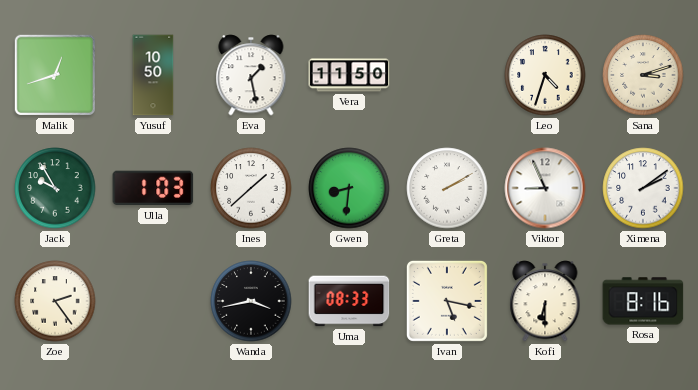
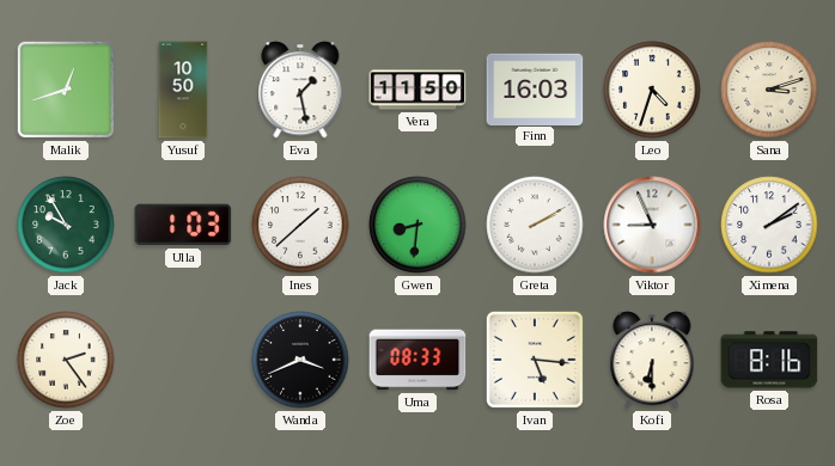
Finn: none -> 16:03
Wanda: 3:43 -> 3:41
Ivan: 5:17 -> 5:16
